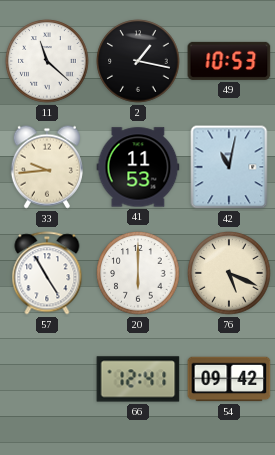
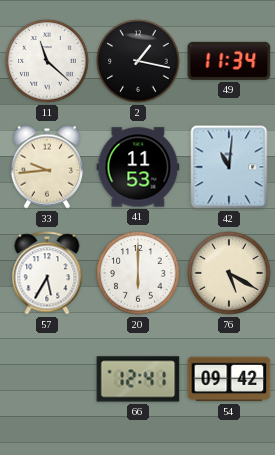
49: 10:53 -> 11:34
42: 11:02 -> 11:01
57: 4:55 -> 5:35
76: 5:19 -> 5:20
